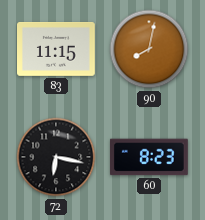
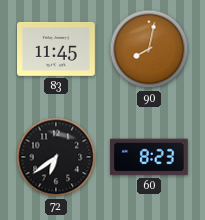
83: 11:15 -> 11:45
72: 6:17 -> 6:39
